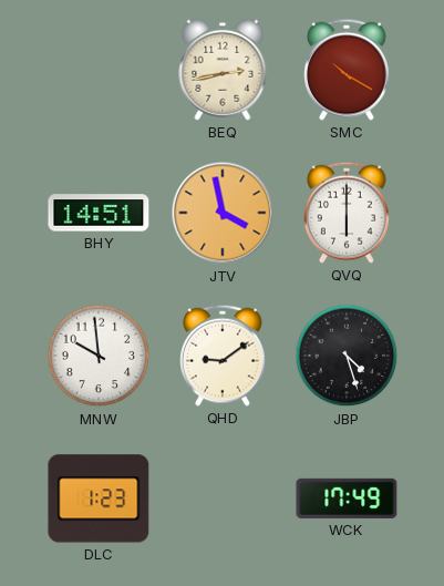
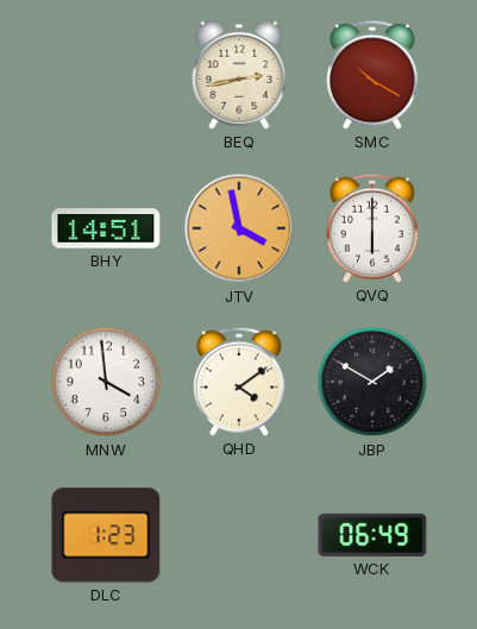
MNW: 9:59 -> 3:59
QHD: 9:09 -> 4:09
JBP: 4:27 -> 1:50
WCK: 17:49 -> 06:49
